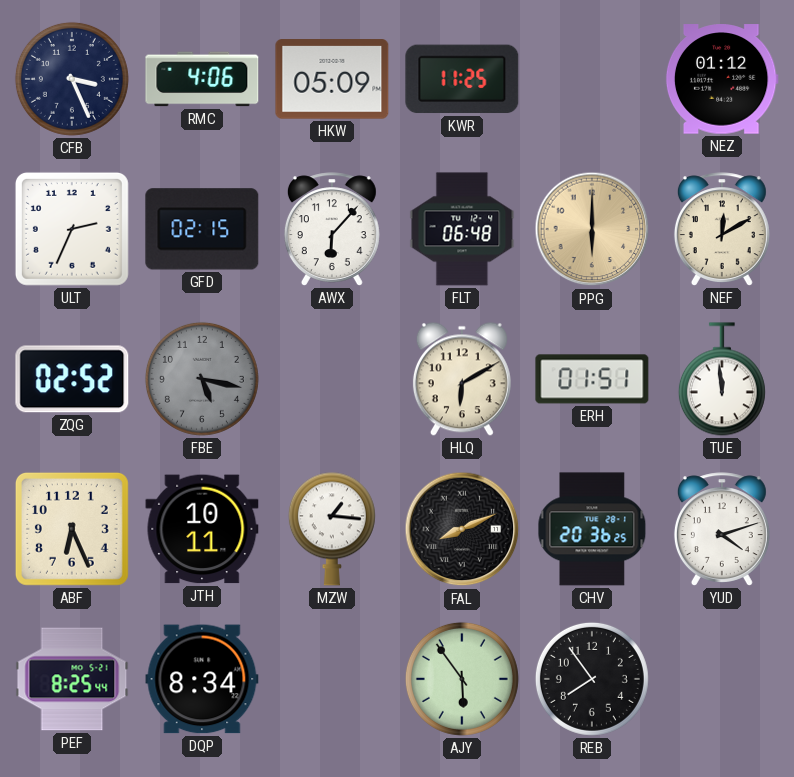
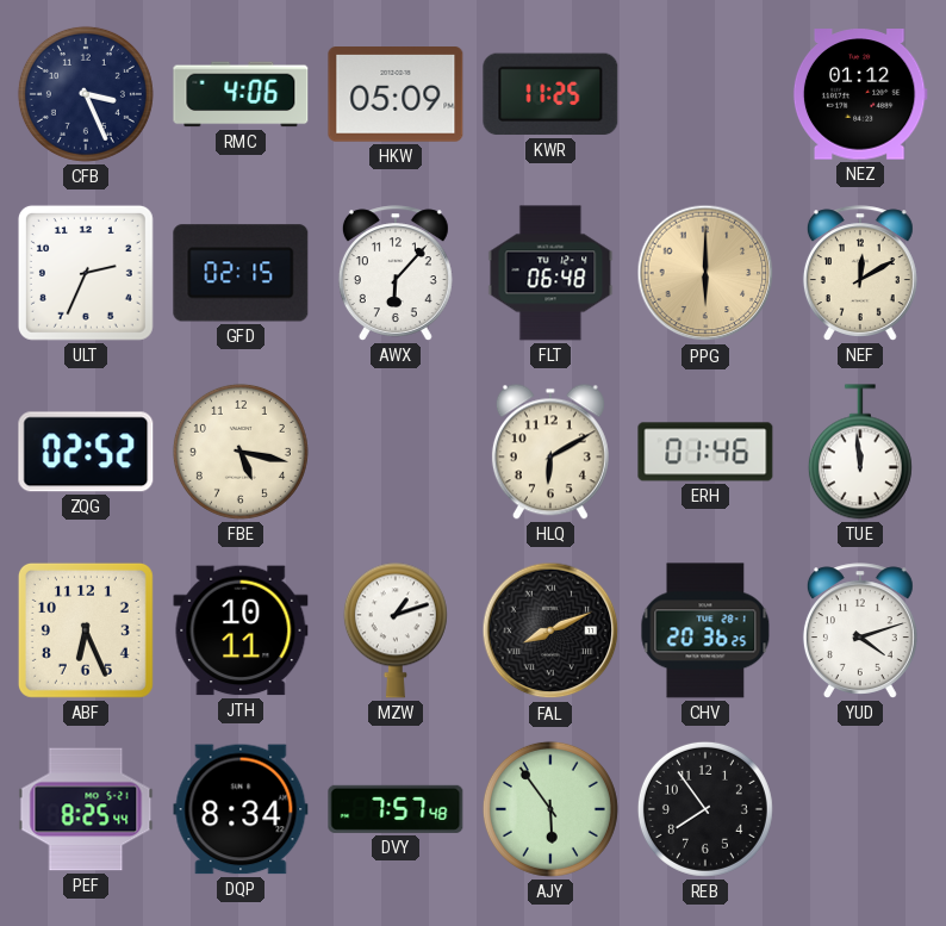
FBE dial: grey -> cream
ERH: 01:51 -> 01:46
MZW: 1:16 -> 1:12
DVY: none -> 7:57
